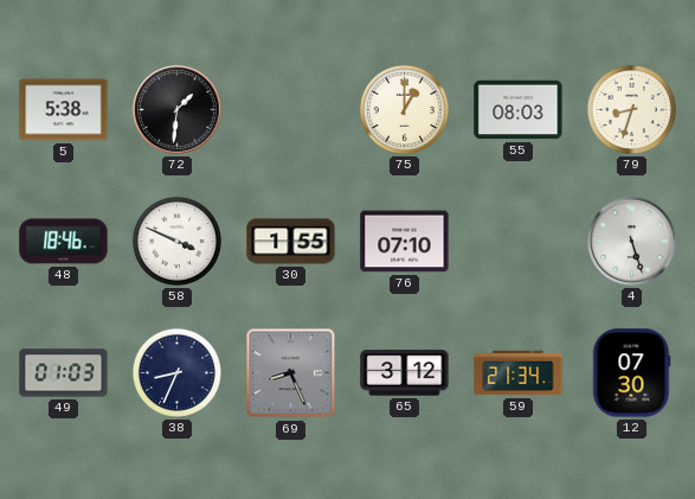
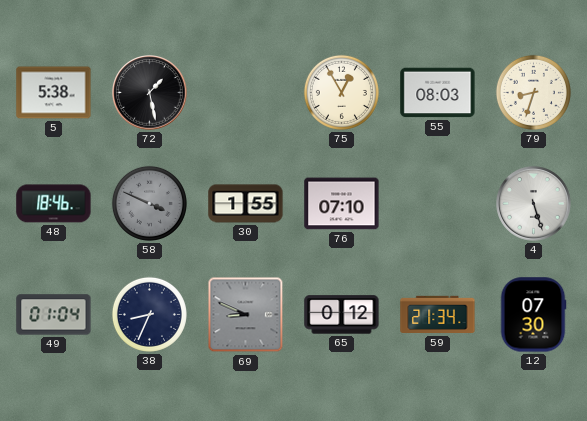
72: 1:31 -> 1:28
75: 1:00 -> 12:55
58 dial: white -> grey
49: 01:03 -> 01:04
69: 8:26 -> 8:49
65: 3:12 -> 0:12
